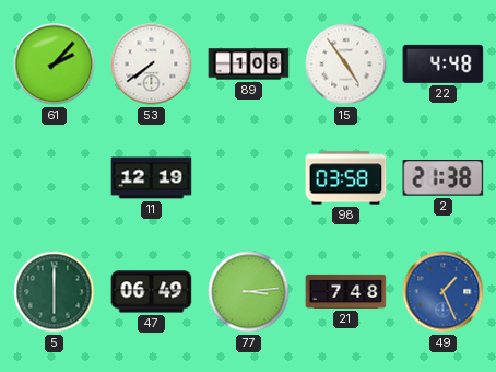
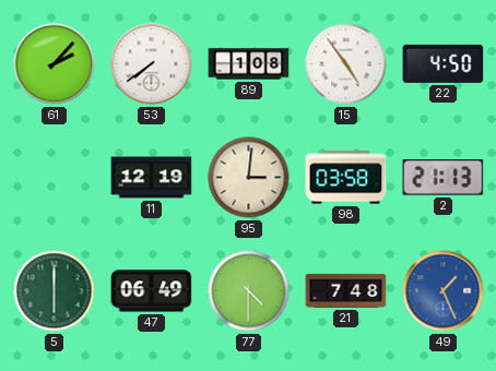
22: 4:48 -> 4:50
95: none -> 3:01
2: 21:38 -> 21:13
77: 3:14 -> 4:30
